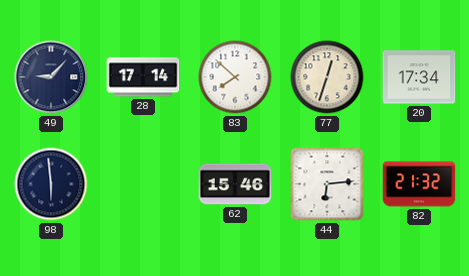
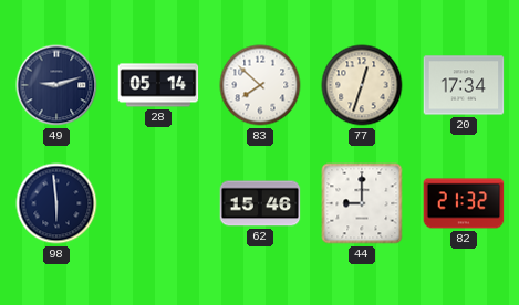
49: 9:07 -> 9:12
28: 17:14 -> 05:14
44: 6:14 -> 9:00
